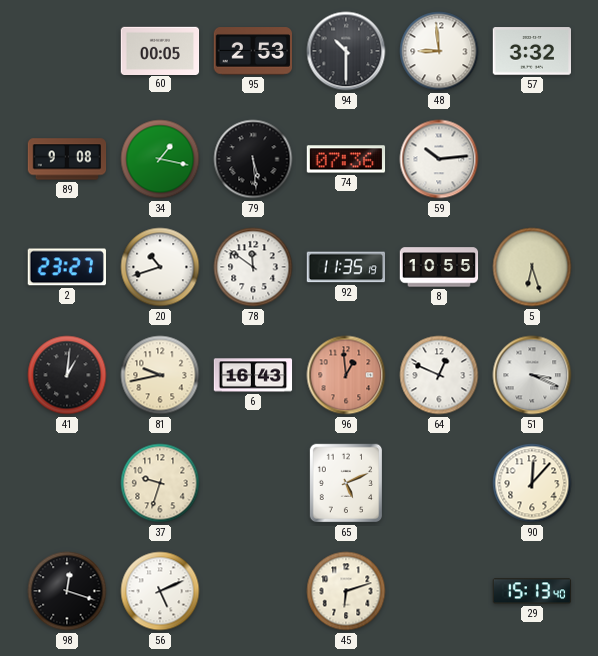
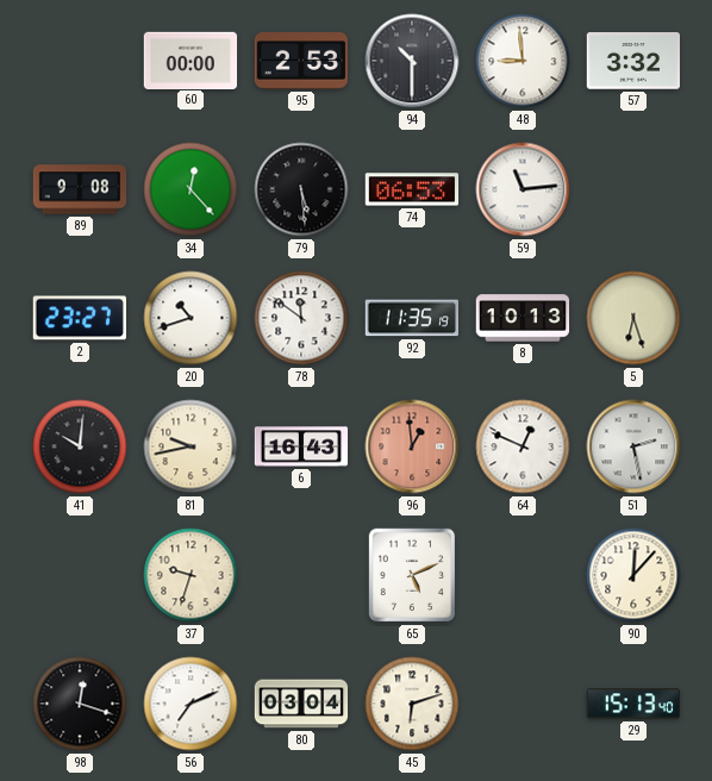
60: 00:05 -> 00:00
34: 1:17 -> 12:23
74: 07:36 -> 06:53
59: 10:14 -> 11:14
8: 10:55 -> 10:13
41: 1:01 -> 10:01
51: 3:19 -> 2:28
56: 5:11 -> 7:11
80: none -> 03:04
